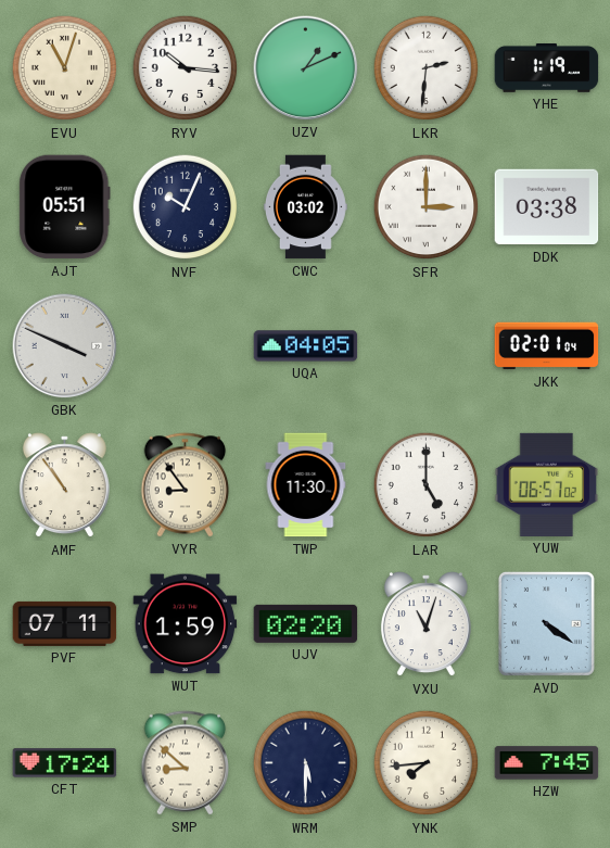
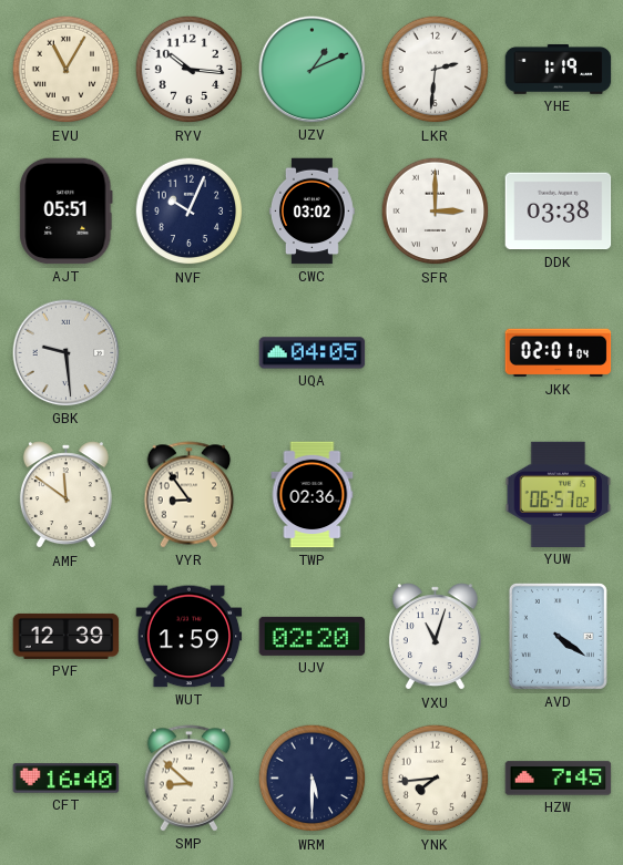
EVU: 11:03 -> 11:05
GBK: 3:49 -> 9:29
AMF: 10:54 -> 11:51
TWP: 11:30 -> 02:36
LAR: 5:00 -> none
PVF: 07:11 -> 12:39
CFT: 17:24 -> 16:40
